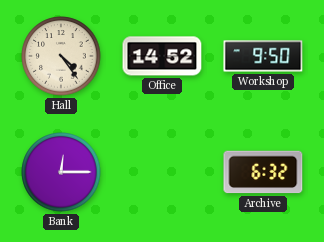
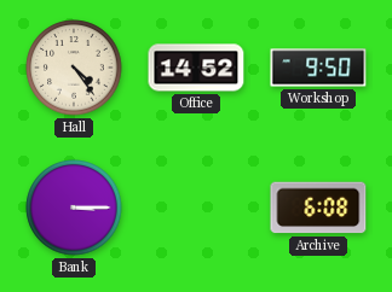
Bank: 12:15 -> 3:15
Archive: 6:32 -> 6:08
